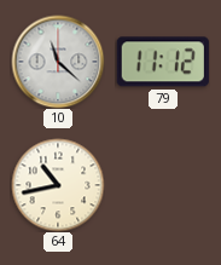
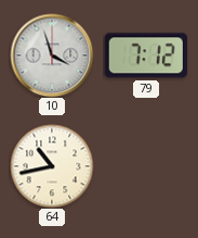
10: 11:22 -> 3:57
79: 11:12 -> 7:12
